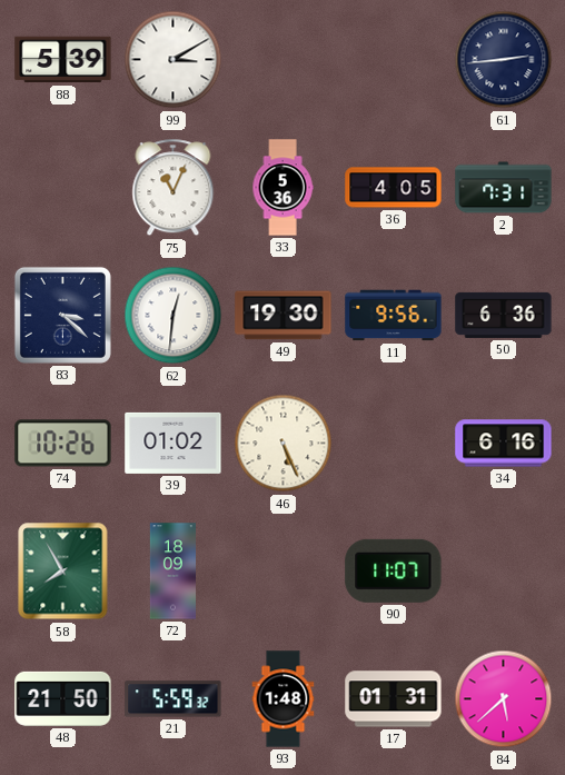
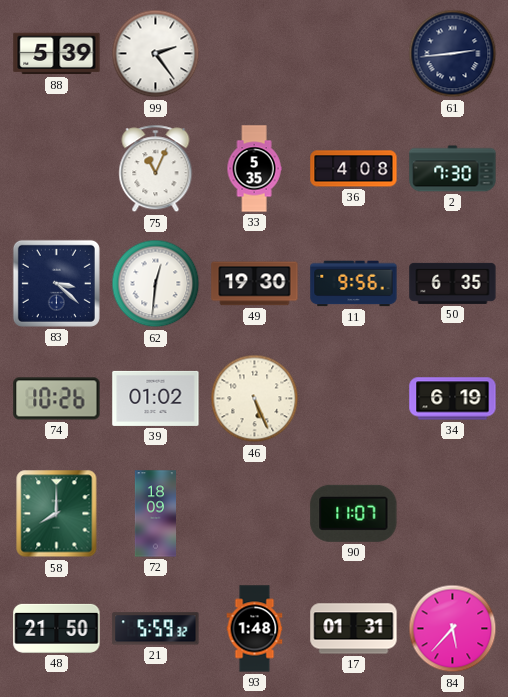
99: 3:10 -> 2:24
33: 5:36 -> 5:35
36: 4:05 -> 4:08
2: 7:31 -> 7:30
50: 6:36 -> 6:35
34: 6:16 -> 6:19
58: 7:55 -> 8:00
84: 5:38 -> 5:37
